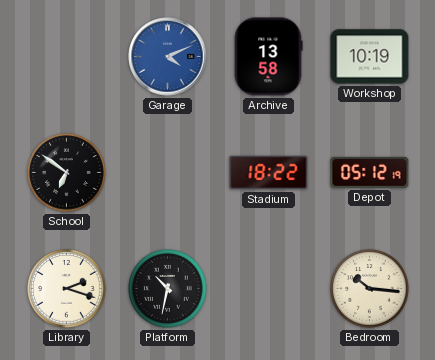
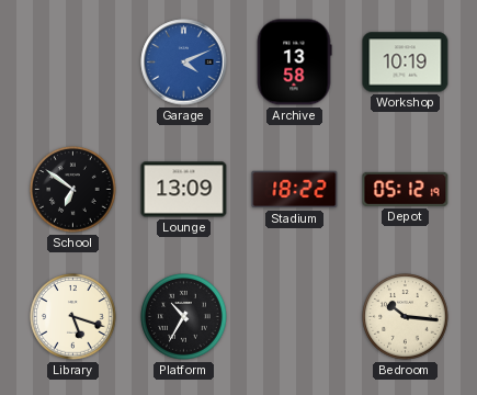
Lounge: none -> 13:09
Library: 2:18 -> 5:18
Platform: 10:32 -> 10:35
